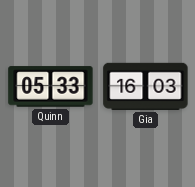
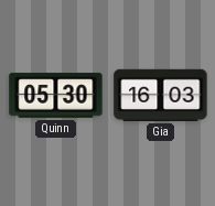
Quinn: 05:33 -> 05:30
